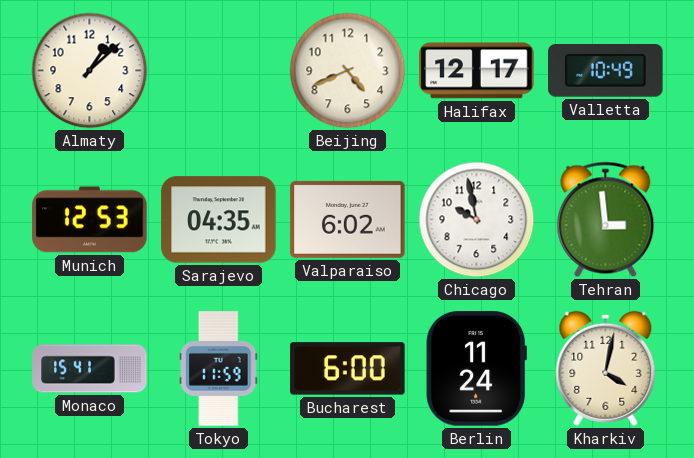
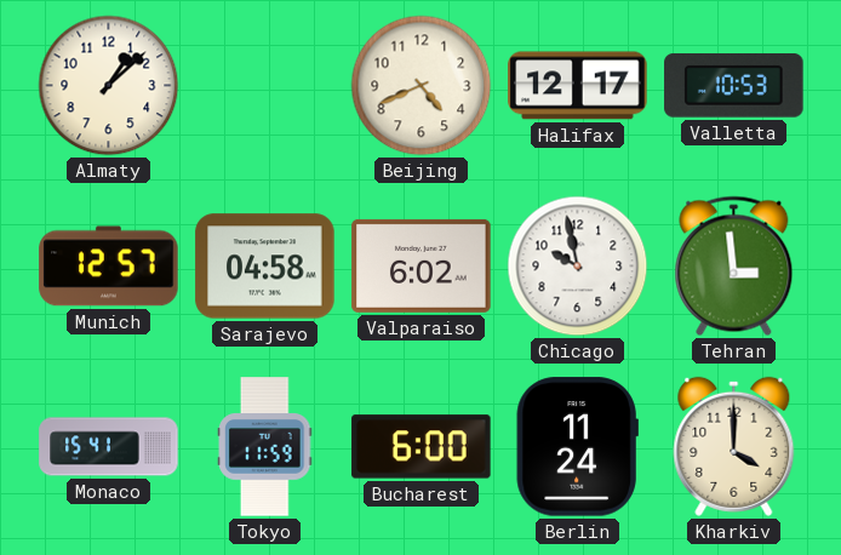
Valletta: 10:49 -> 10:53
Munich: 12:53 -> 12:57
Sarajevo: 04:35 -> 04:58
Kharkiv: 4:02 -> 4:00
